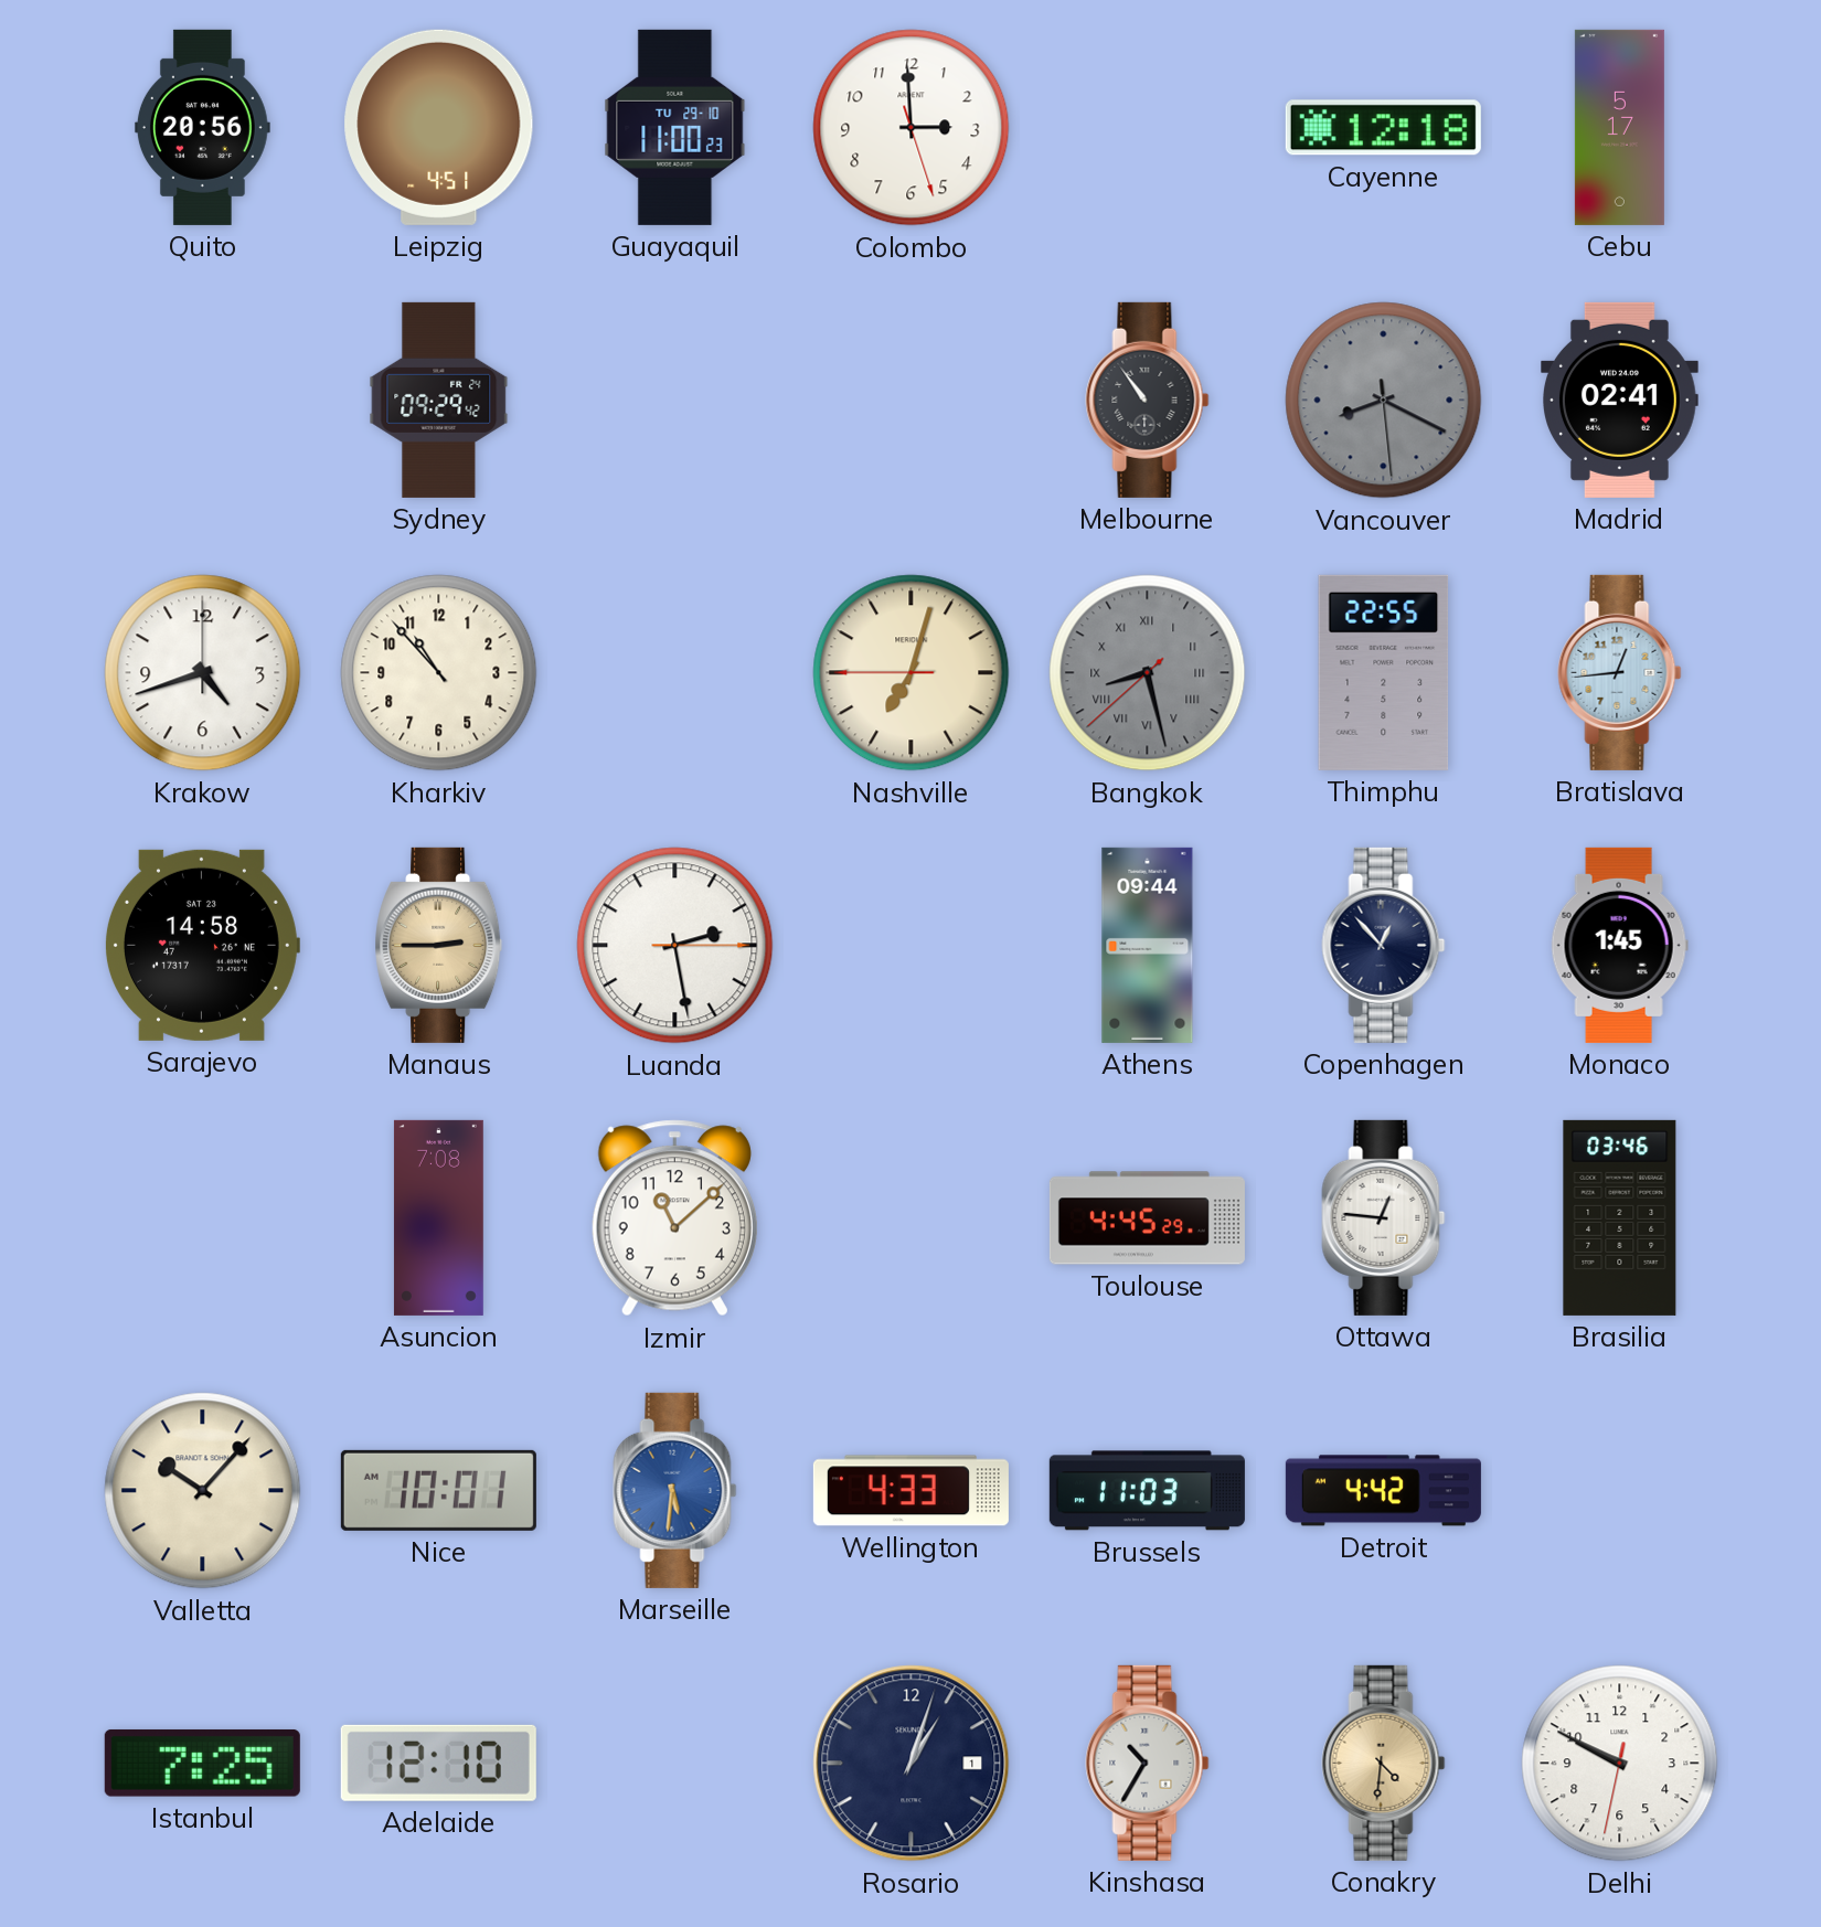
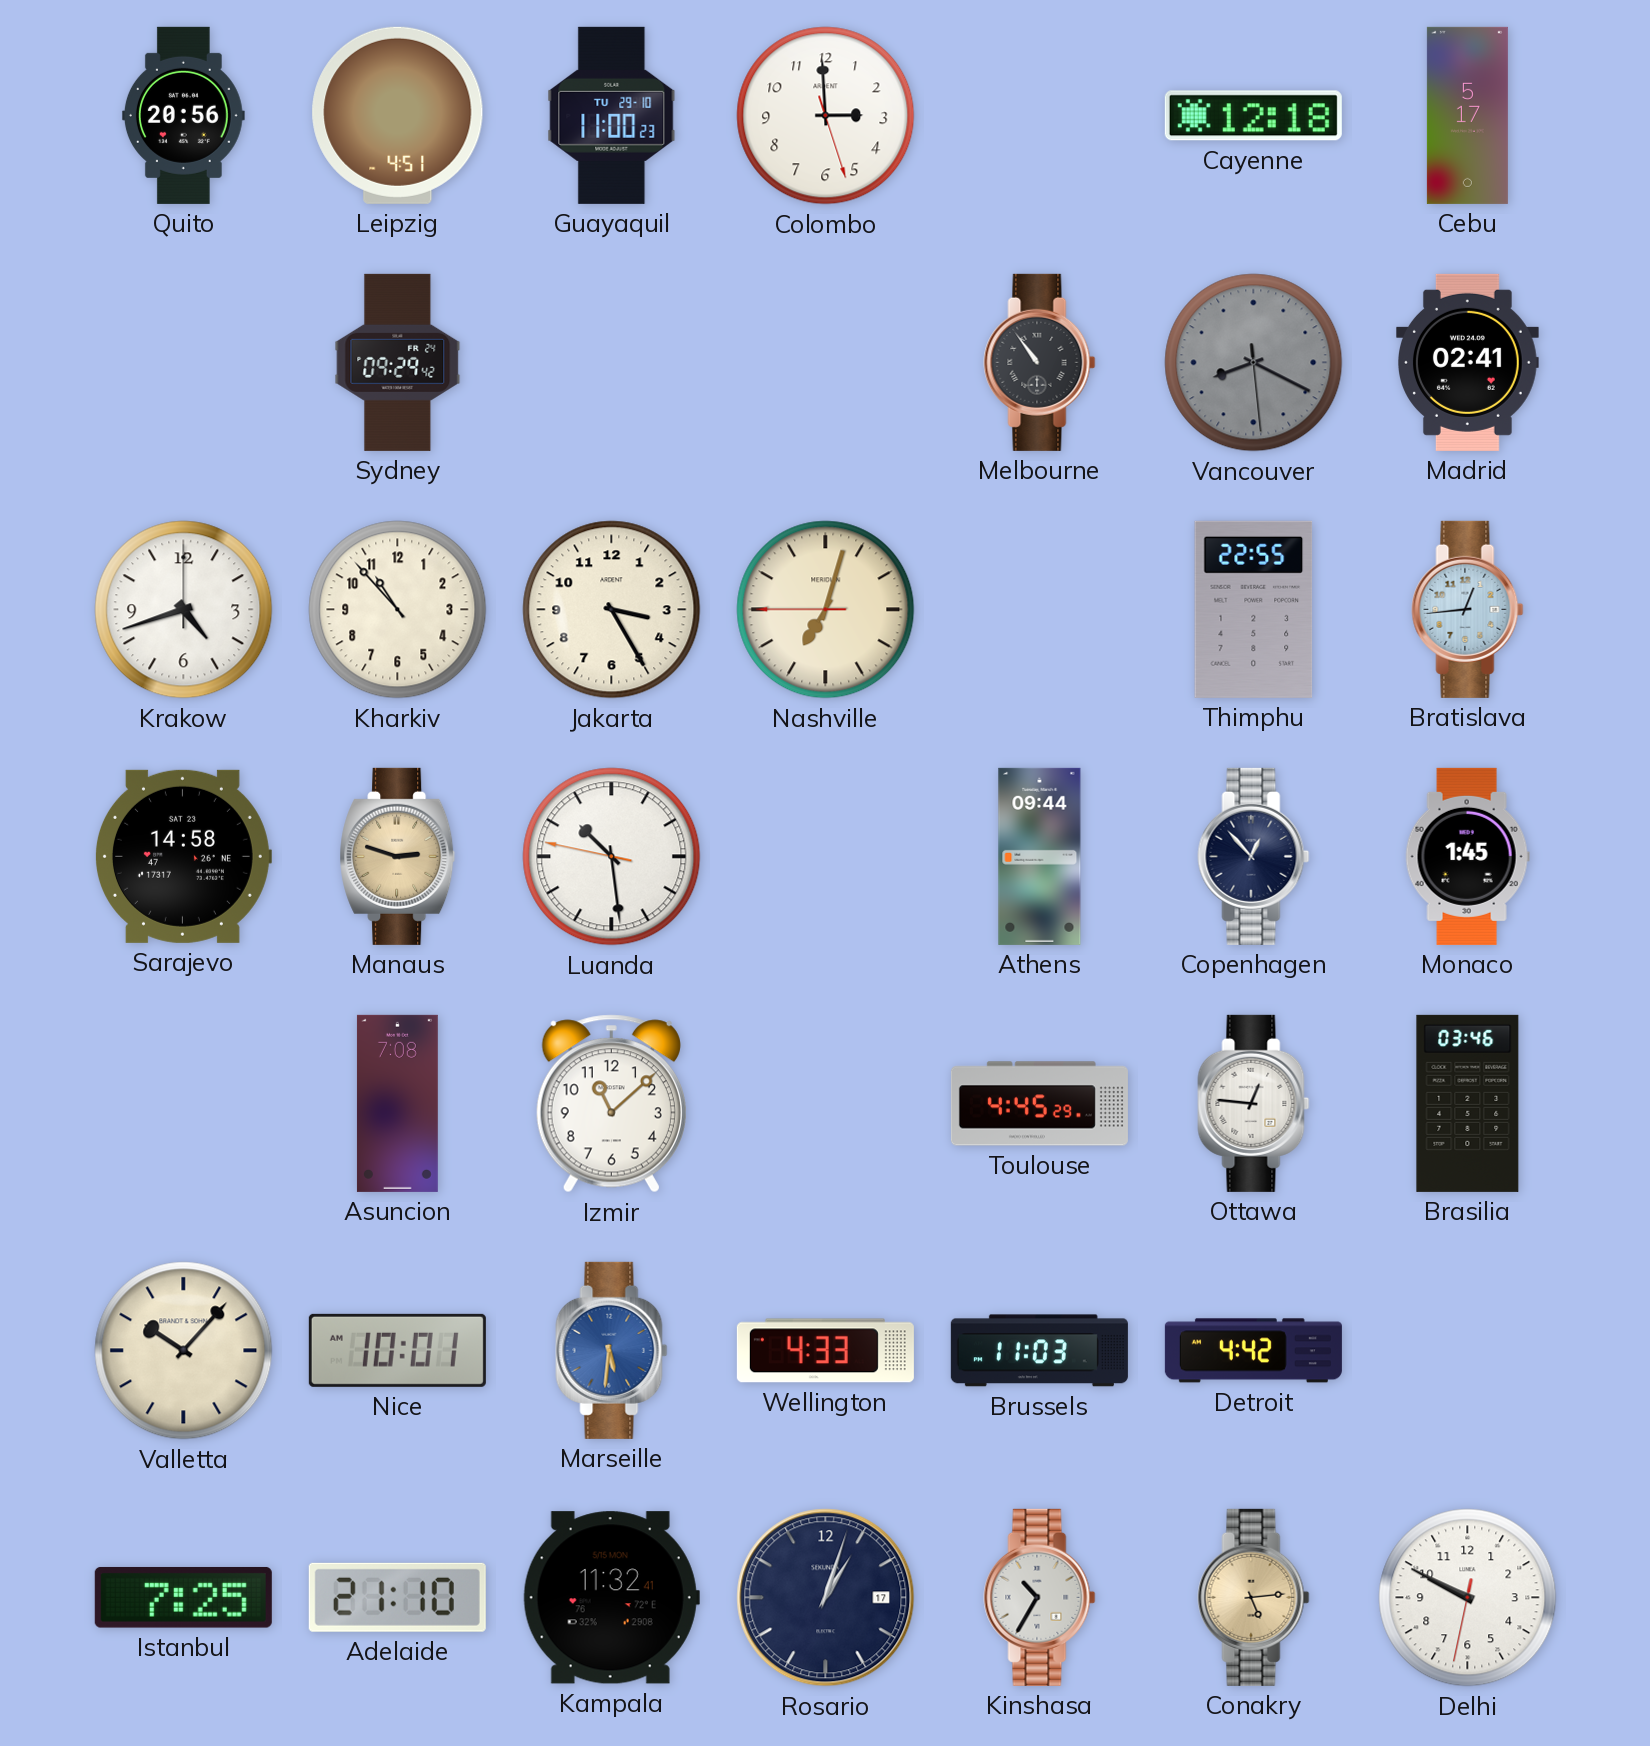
Jakarta: none -> 3:25
Bangkok: 8:27 -> none
Manaus: 2:45 -> 2:48
Luanda: 2:28 -> 10:28
Adelaide: 12:10 -> 21:10
Kampala: none -> 11:32
Rosario date: 1 -> 17
Conakry: 4:31 -> 5:14
